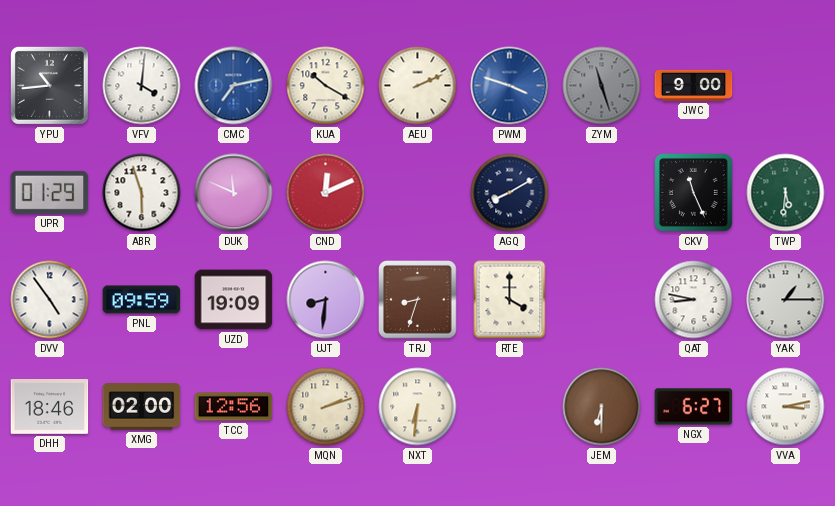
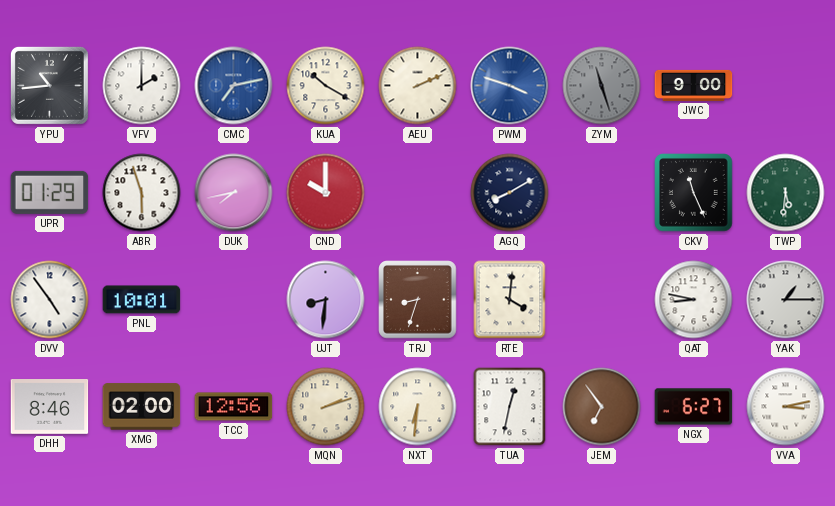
VFV: 4:01 -> 2:00
DUK: 11:49 -> 7:43
CND: 12:11 -> 10:00
PNL: 09:59 -> 10:01
UZD: 19:09 -> none
RTE: 4:00 -> 4:01
DHH: 18:46 -> 8:46
TUA: none -> 12:32
JEM: 6:30 -> 6:54
